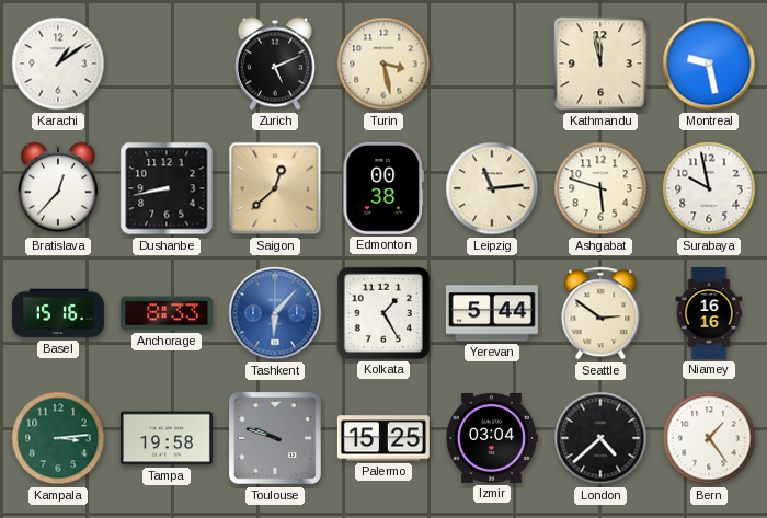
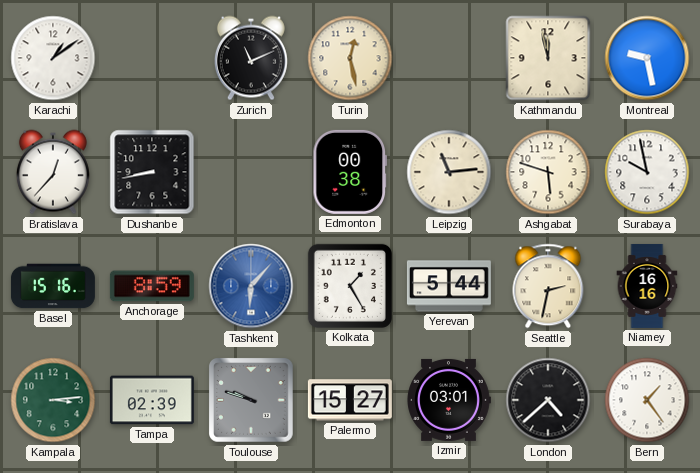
Zurich: 5:11 -> 11:11
Turin: 3:28 -> 12:28
Saigon: 12:38 -> none
Anchorage: 8:33 -> 8:59
Seattle: 2:51 -> 2:32
Tampa: 19:58 -> 02:39
Palermo: 15:25 -> 15:27
Izmir: 03:04 -> 03:01
